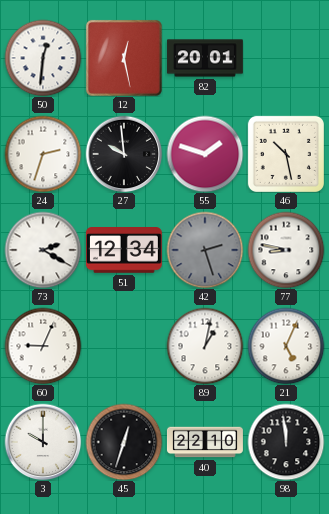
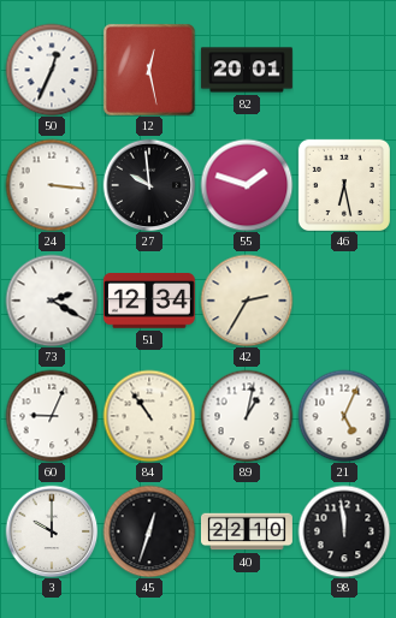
50: 12:31 -> 12:34
24: 2:33 -> 3:16
46: 10:28 -> 6:28
42: 2:27 -> 2:35
42 dial: grey -> cream
77: 8:47 -> none
84: none -> 10:54
